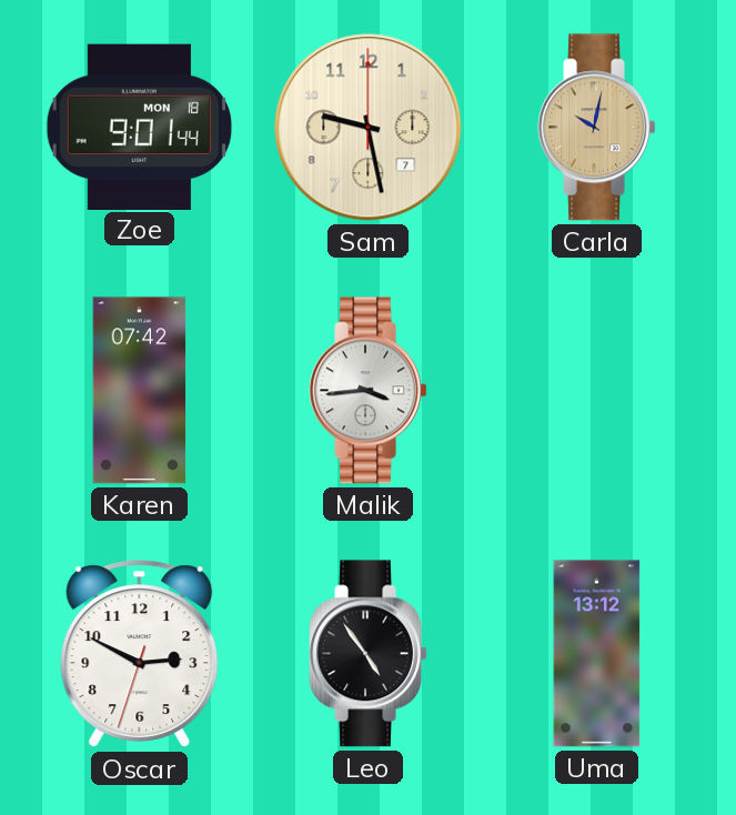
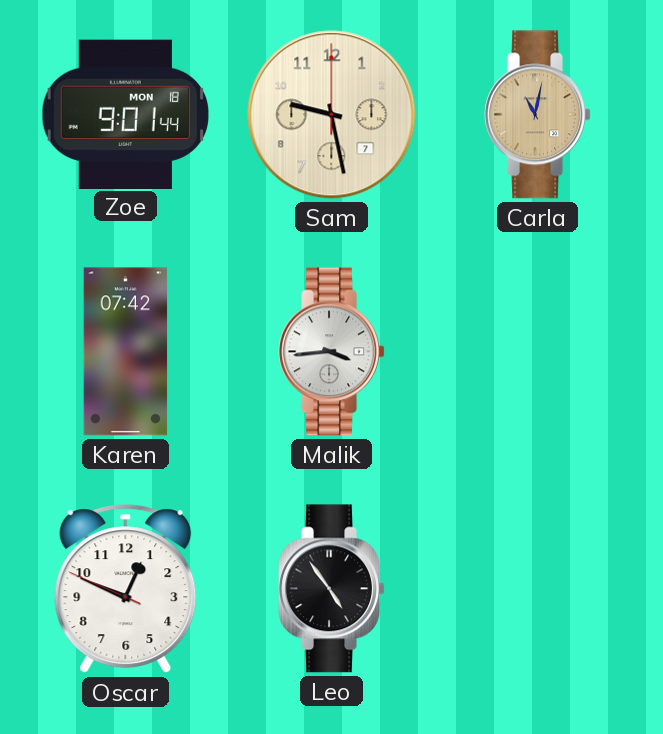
Carla: 10:02 -> 11:02
Oscar: 2:49 -> 12:48
Uma: 13:12 -> none
